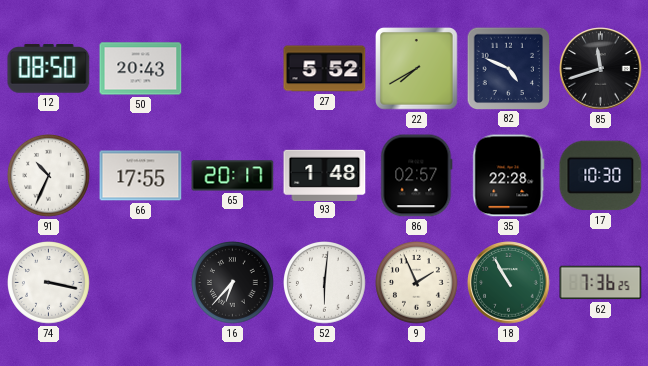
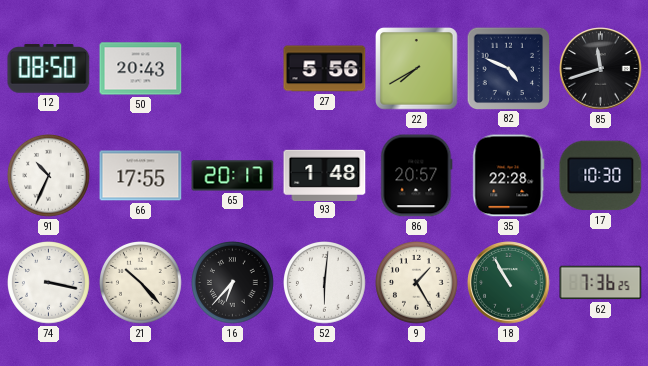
27: 5:52 -> 5:56
86: 02:57 -> 20:57
21: none -> 10:23
9: 1:56 -> 1:25
